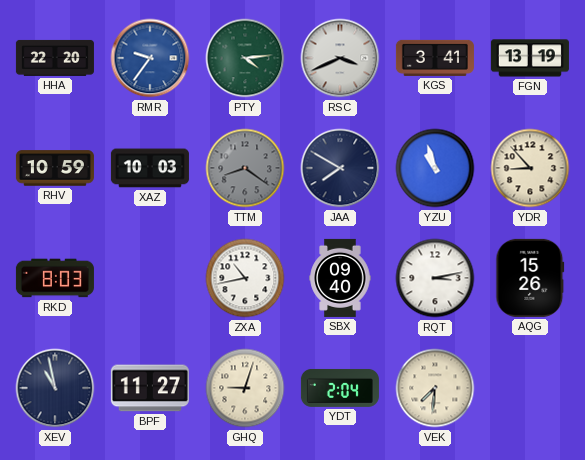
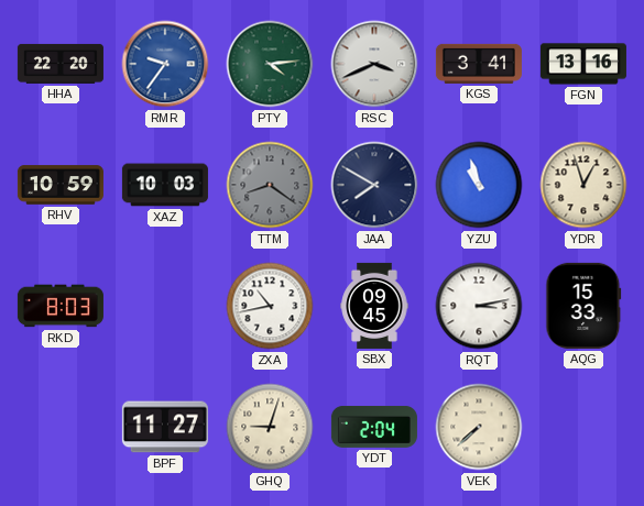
FGN: 13:19 -> 13:16
YDR: 8:53 -> 12:57
SBX: 09:40 -> 09:45
AQG: 15:26 -> 15:33
XEV: 10:58 -> none
VEK: 7:31 -> 7:38
